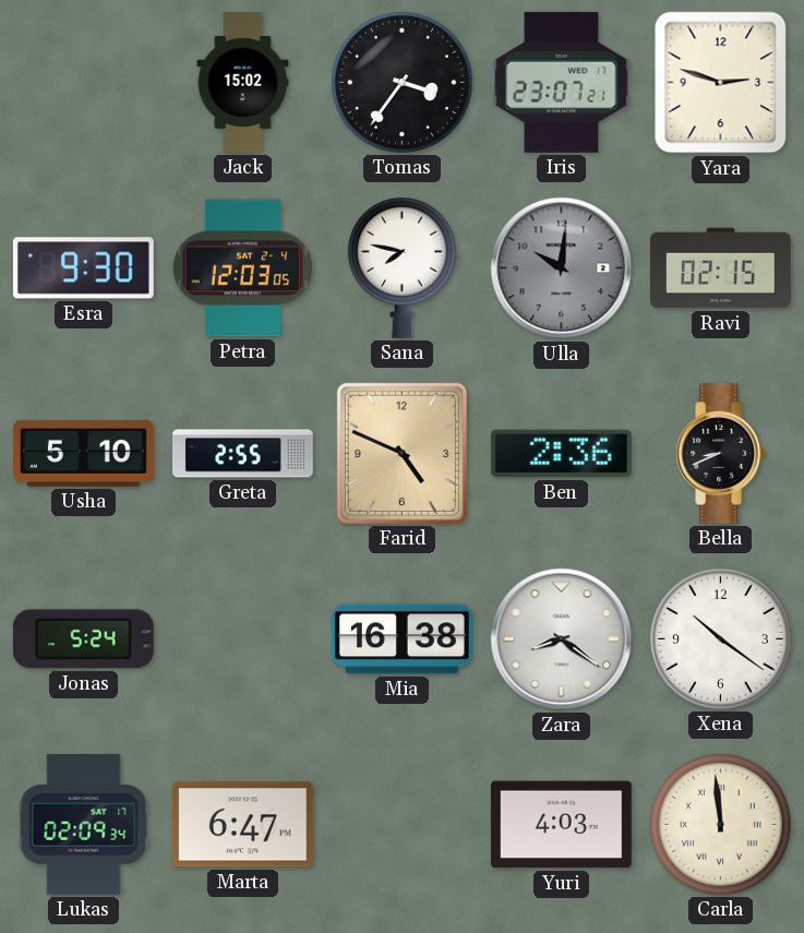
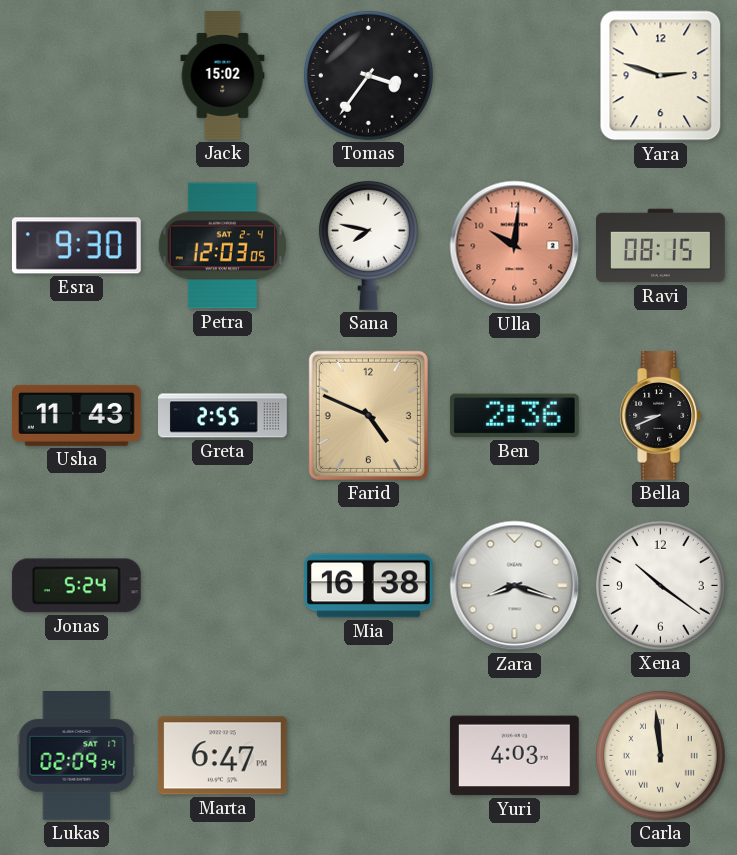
Iris: 23:07 -> none
Ulla dial: grey -> salmon
Ravi: 02:15 -> 08:15
Usha: 5:10 -> 11:43
Zara: 8:21 -> 8:18
